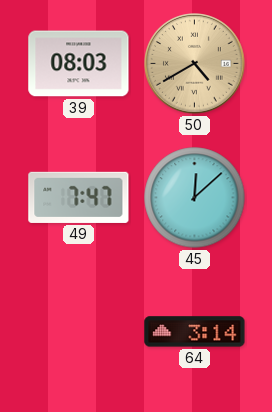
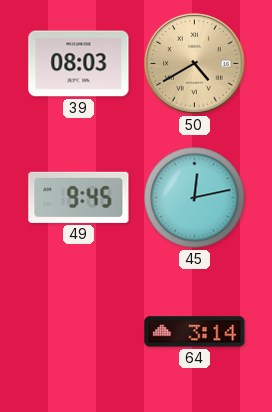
49: 7:47 -> 9:45
45: 12:08 -> 12:13
